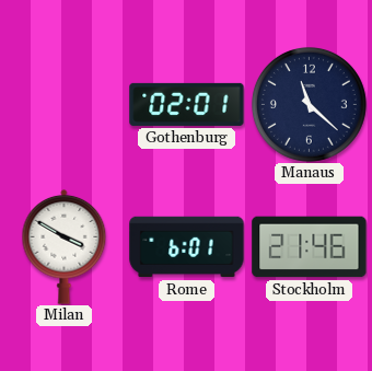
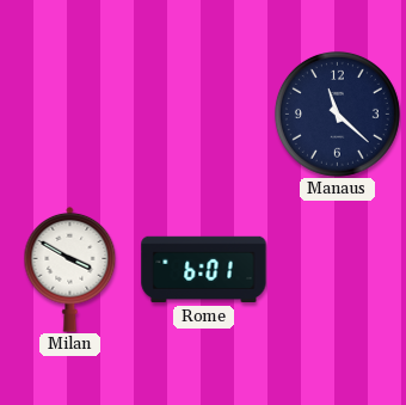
Gothenburg: 02:01 -> none
Stockholm: 21:46 -> none
